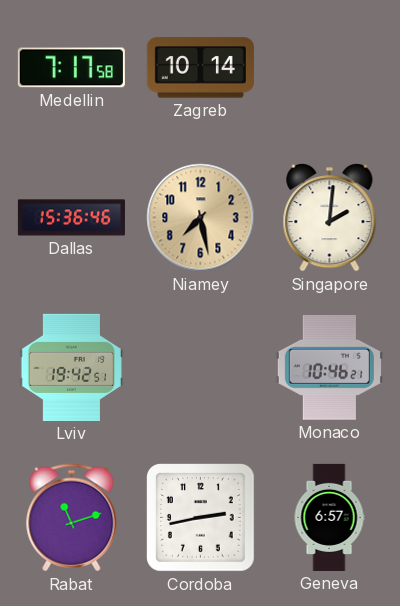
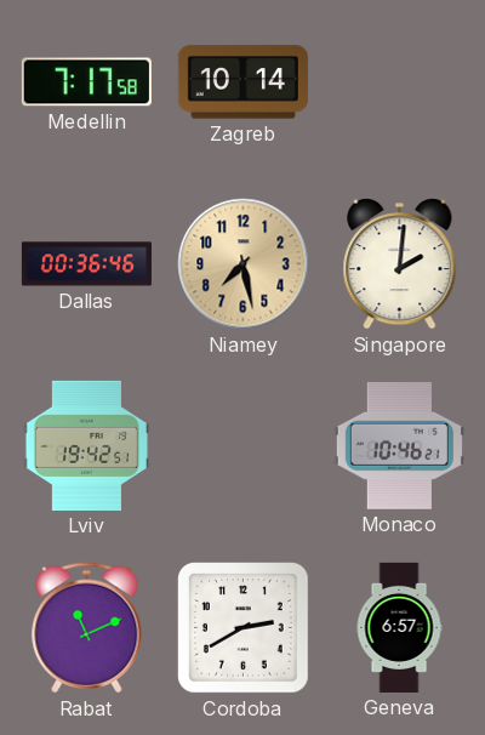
Dallas: 15:36 -> 00:36
Rabat: 11:12 -> 11:11
Cordoba: 2:43 -> 2:40
